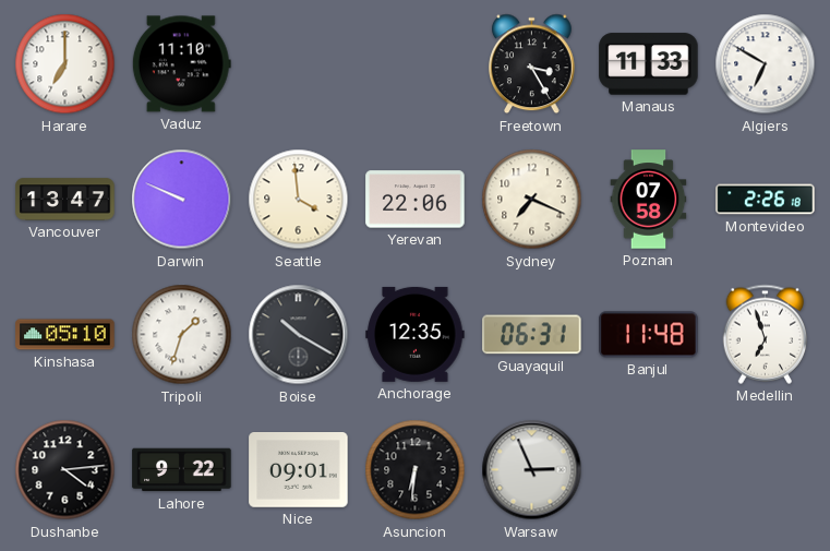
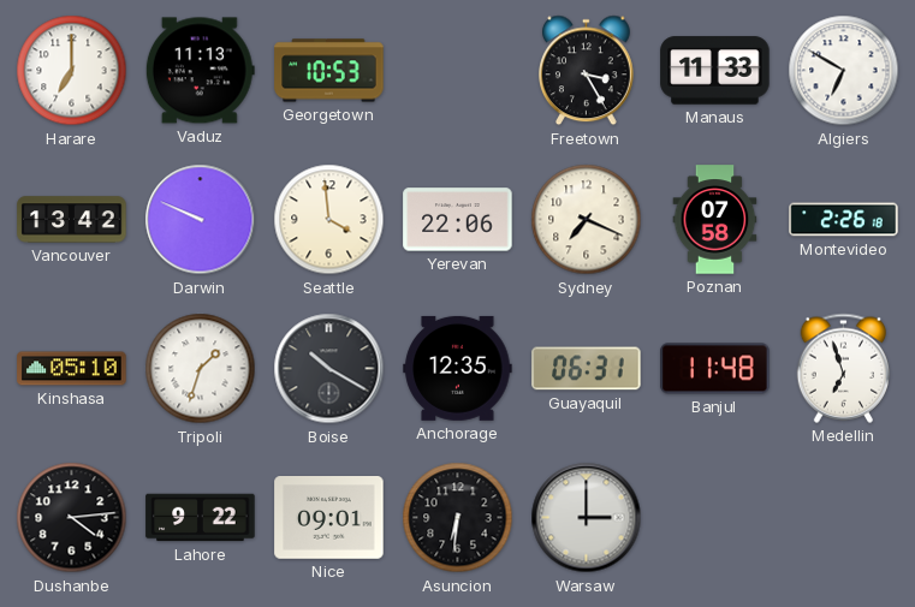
Vaduz: 11:10 -> 11:13
Georgetown: none -> 10:53
Vancouver: 13:47 -> 13:42
Warsaw: 2:56 -> 3:00
